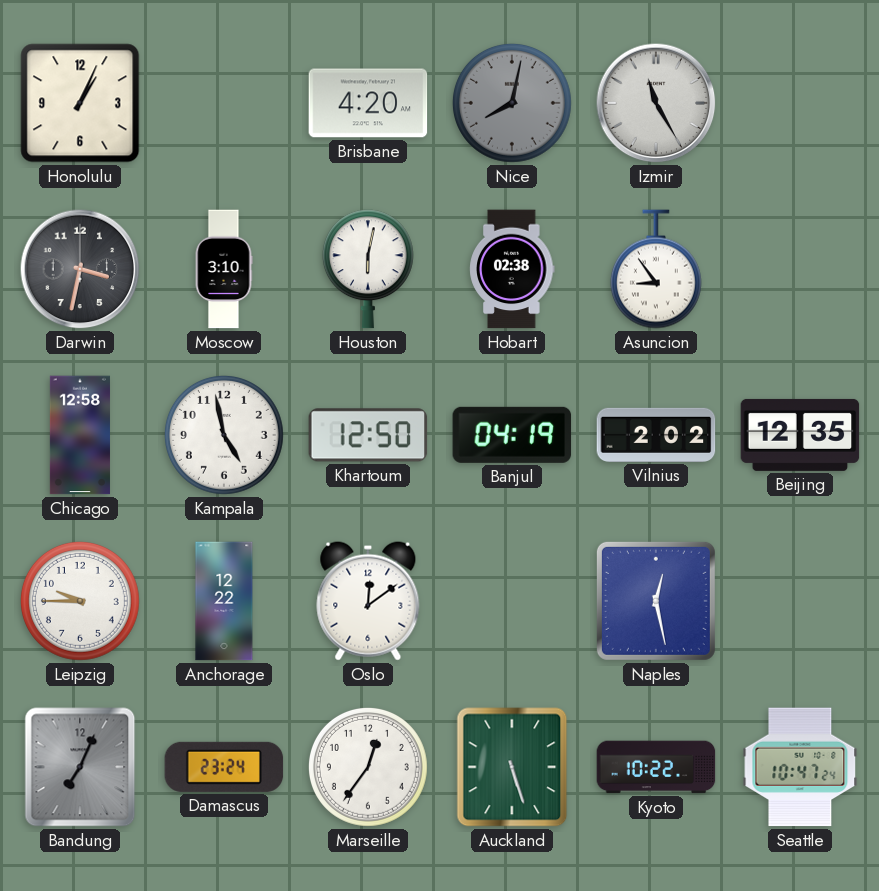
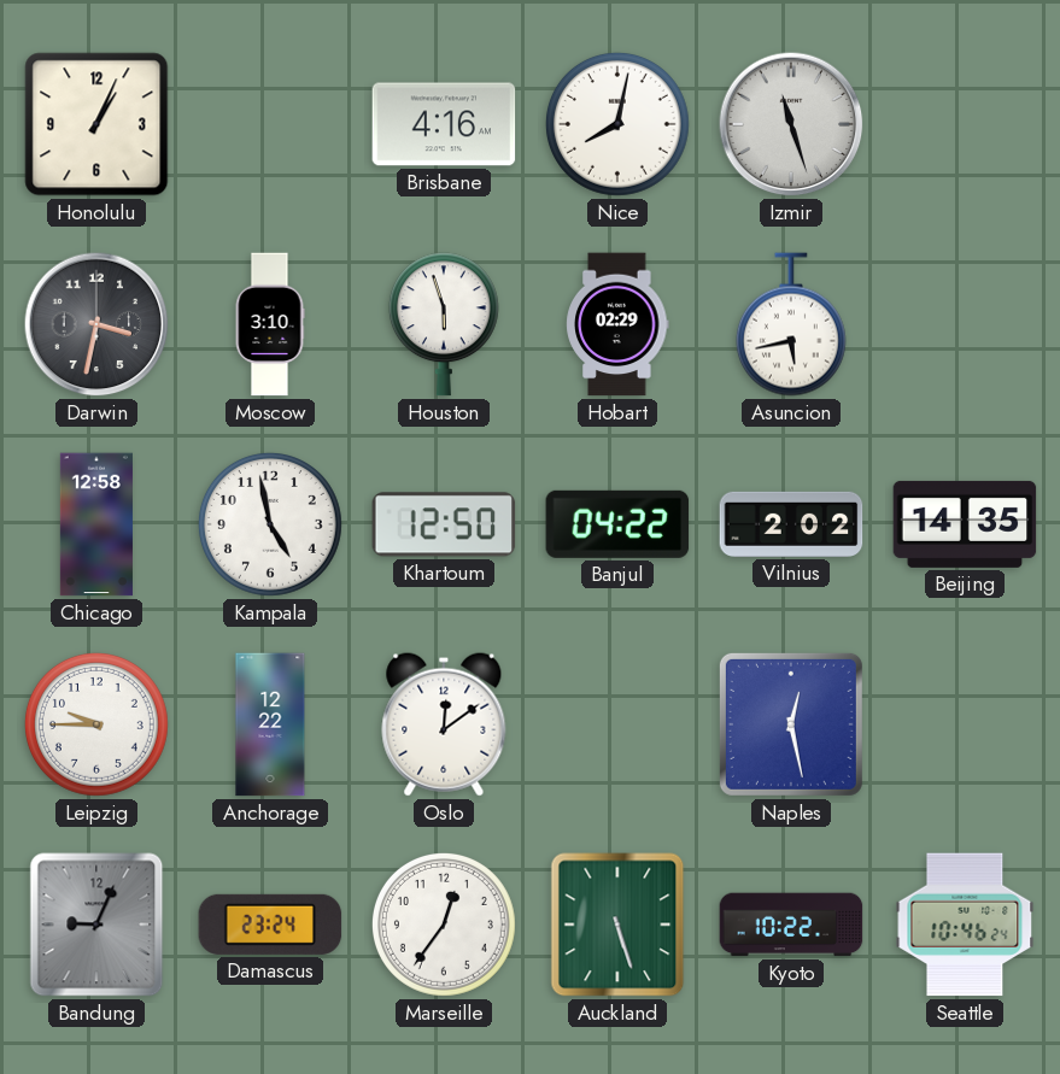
Brisbane: 4:20 -> 4:16
Nice dial: grey -> white
Izmir: 11:25 -> 11:27
Houston: 6:02 -> 5:57
Hobart: 02:38 -> 02:29
Asuncion: 8:54 -> 5:43
Banjul: 04:19 -> 04:22
Beijing: 12:35 -> 14:35
Bandung: 7:04 -> 9:04
Seattle: 10:47 -> 10:46
